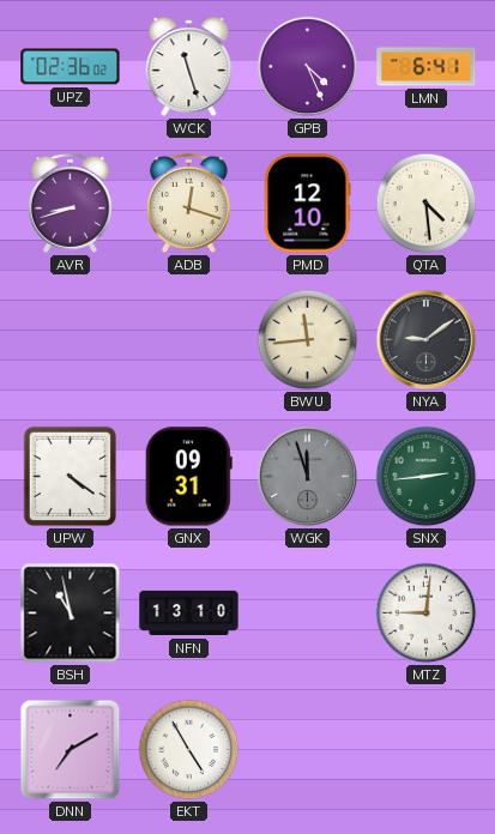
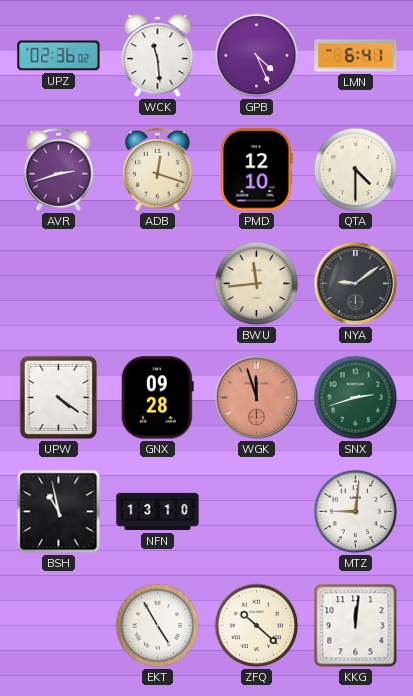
WCK: 11:27 -> 11:29
AVR: 8:42 -> 2:42
QTA: 4:29 -> 4:30
GNX: 09:31 -> 09:28
WGK dial: grey -> salmon
SNX: 2:44 -> 2:42
DNN: 7:10 -> none
ZFQ: none -> 10:22
KKG: none -> 12:01
